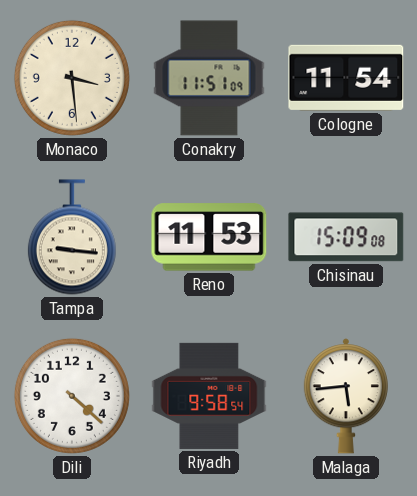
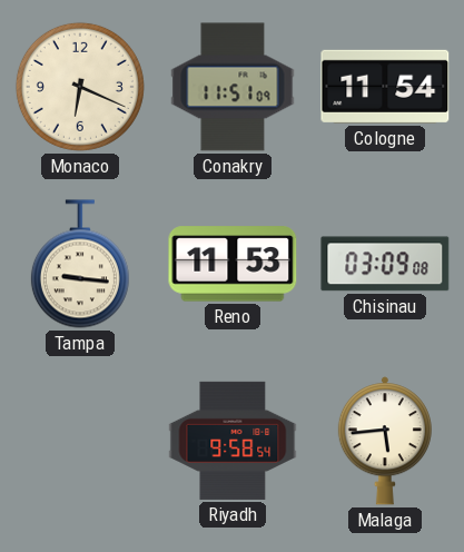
Monaco: 3:29 -> 6:19
Chisinau: 15:09 -> 03:09
Dili: 4:22 -> none
